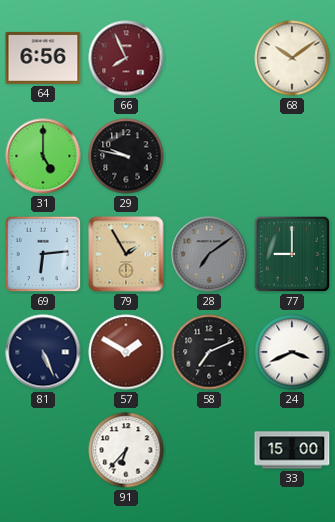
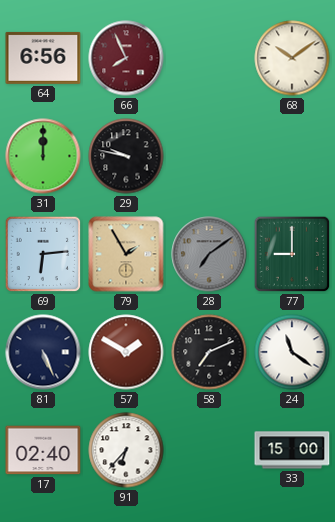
31: 5:00 -> 12:00
24: 3:41 -> 11:21
17: none -> 02:40
